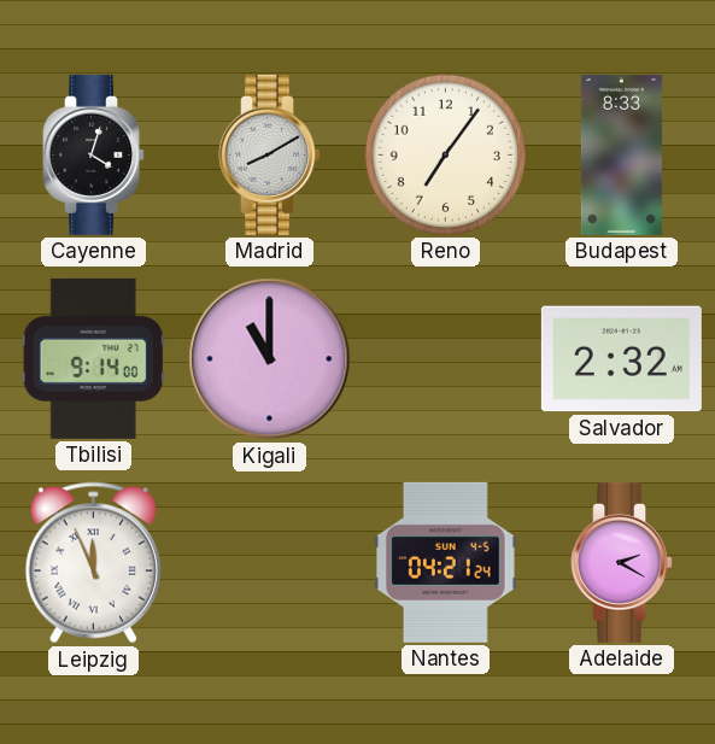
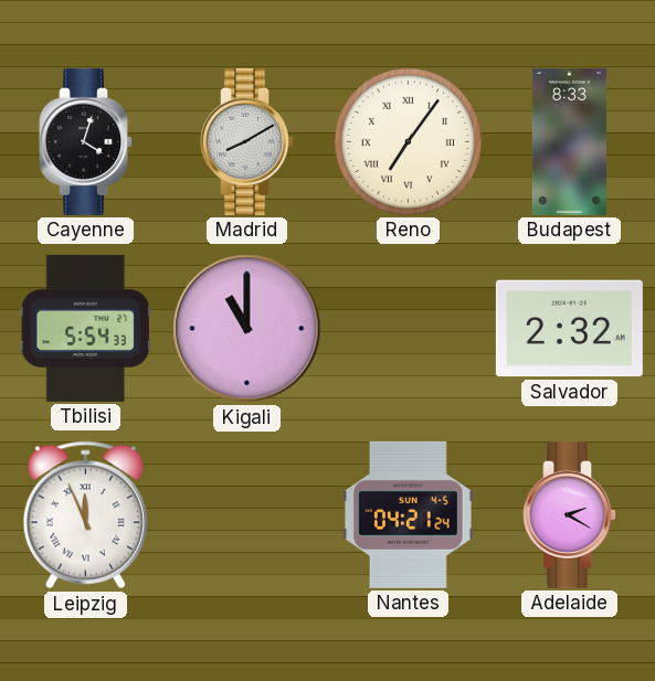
Reno numerals: Arabic -> Roman
Tbilisi: 9:14 -> 5:54
